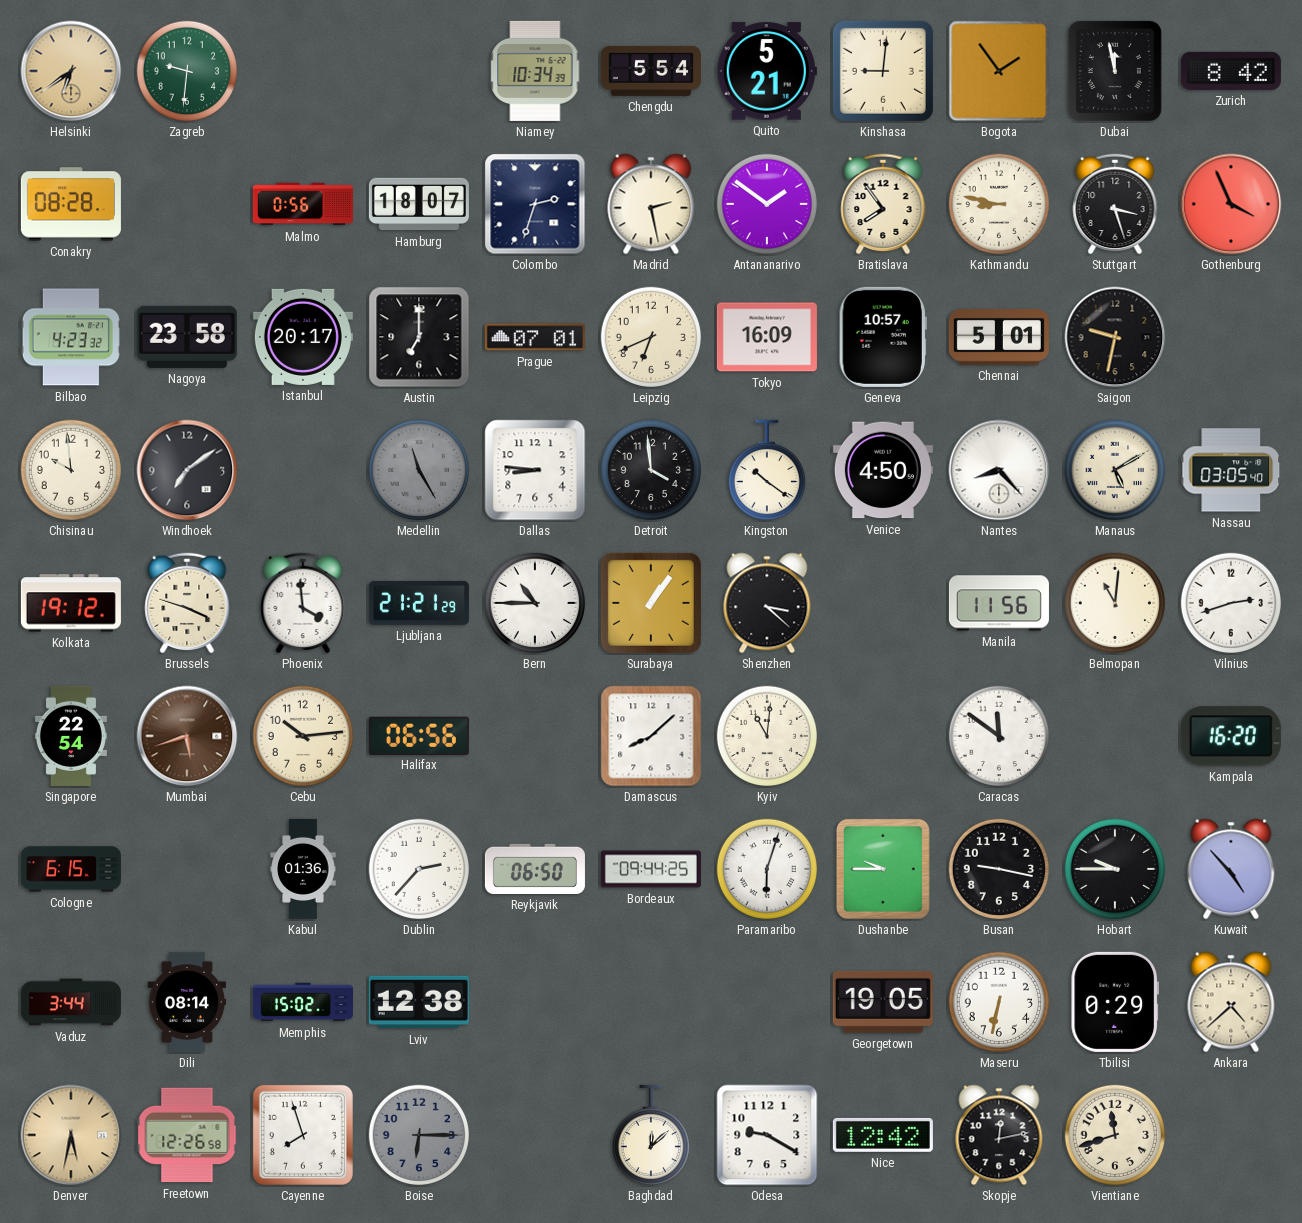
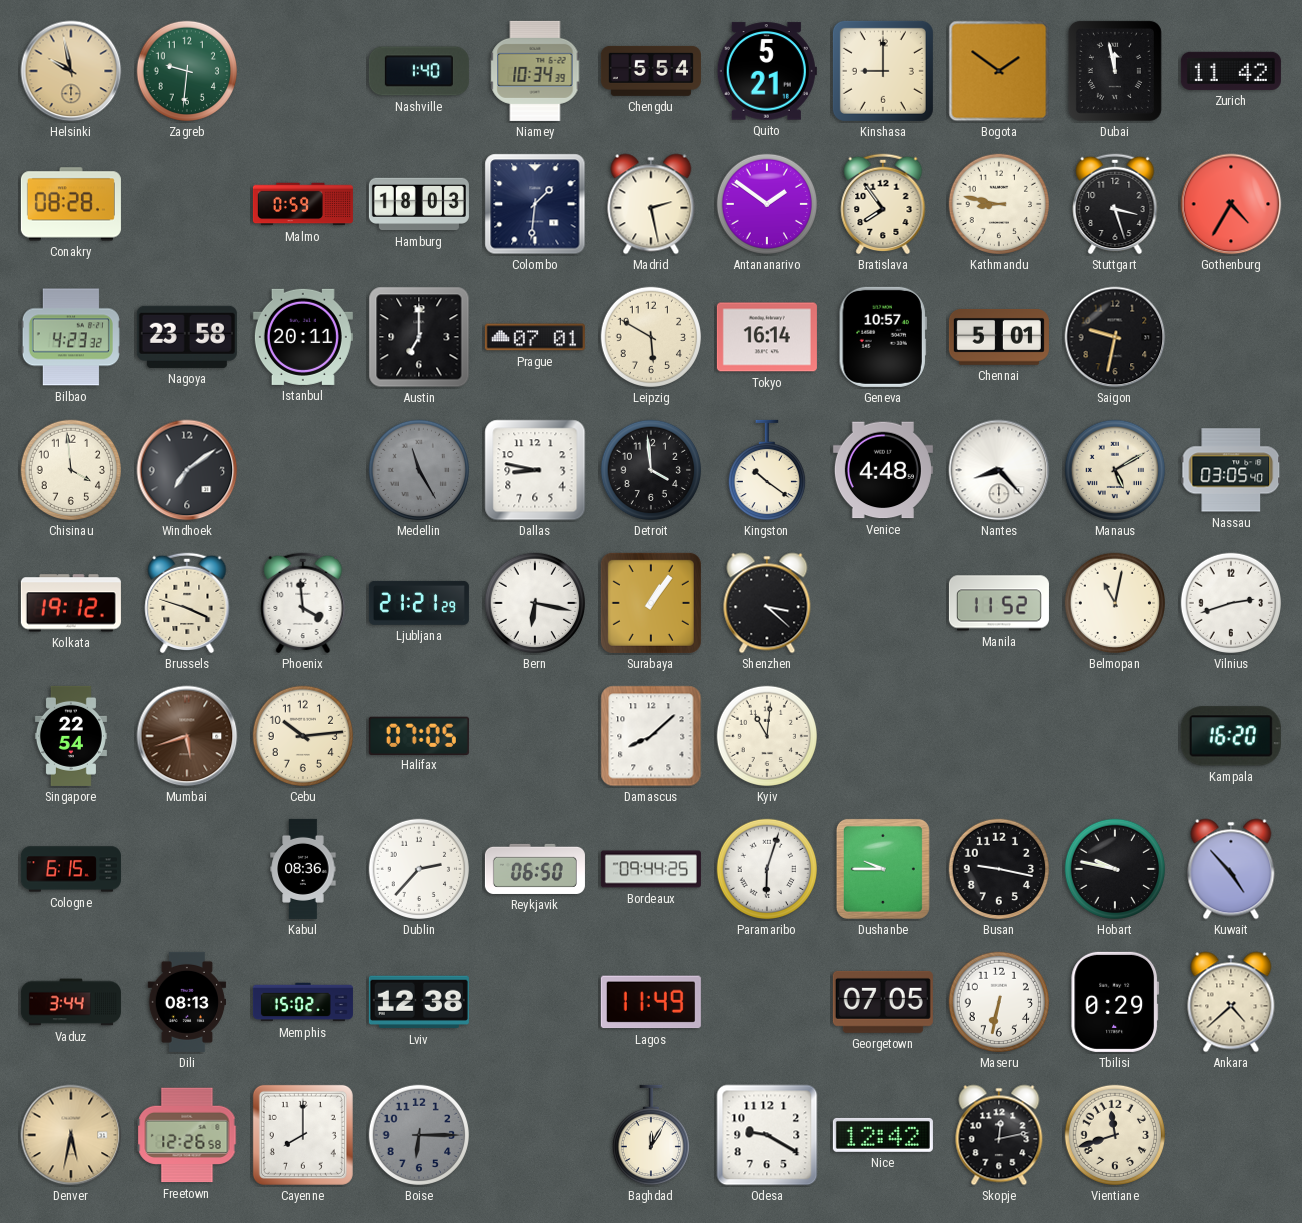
Helsinki: 6:39 -> 9:58
Nashville: none -> 1:40
Kinshasa: 9:01 -> 9:00
Bogota: 1:54 -> 1:51
Zurich: 8:42 -> 11:42
Malmo: 0:56 -> 0:59
Hamburg: 18:07 -> 18:03
Colombo: 2:33 -> 1:31
Gothenburg: 3:56 -> 4:35
Istanbul: 20:17 -> 20:11
Leipzig: 6:41 -> 5:50
Tokyo: 16:09 -> 16:14
Chisinau: 9:59 -> 3:59
Dallas: 8:46 -> 8:47
Venice: 4:50 -> 4:48
Bern: 10:45 -> 6:17
Manila: 11:56 -> 11:52
Belmopan: 11:01 -> 11:02
Halifax: 06:56 -> 07:05
Caracas: 11:51 -> none
Kabul: 01:36 -> 08:36
Hobart: 9:45 -> 9:47
Dili: 08:14 -> 08:13
Lagos: none -> 11:49
Georgetown: 19:05 -> 07:05
Cayenne: 7:57 -> 8:00
Baghdad: 12:08 -> 12:05
